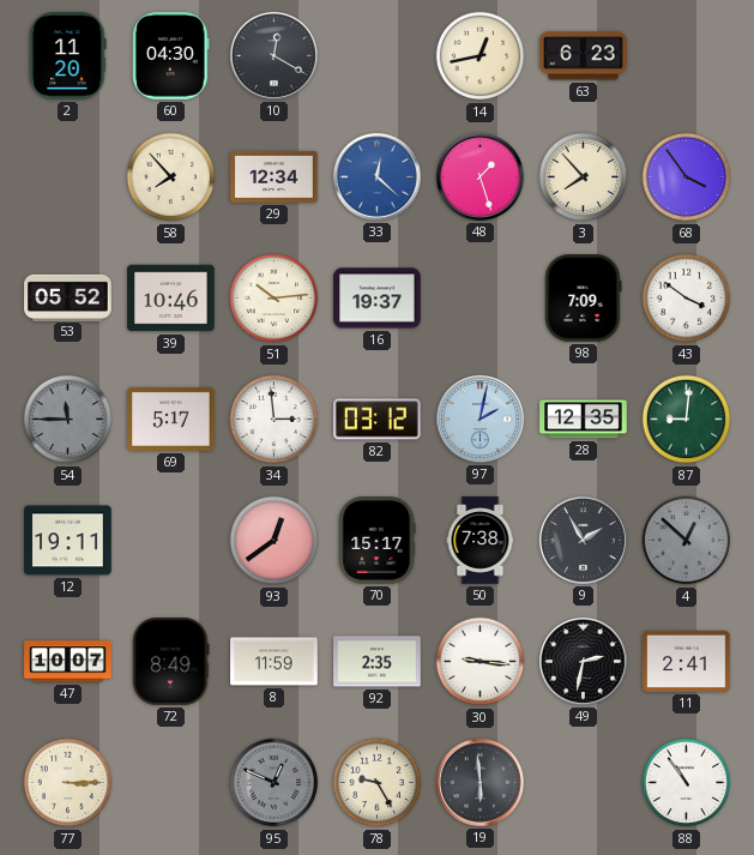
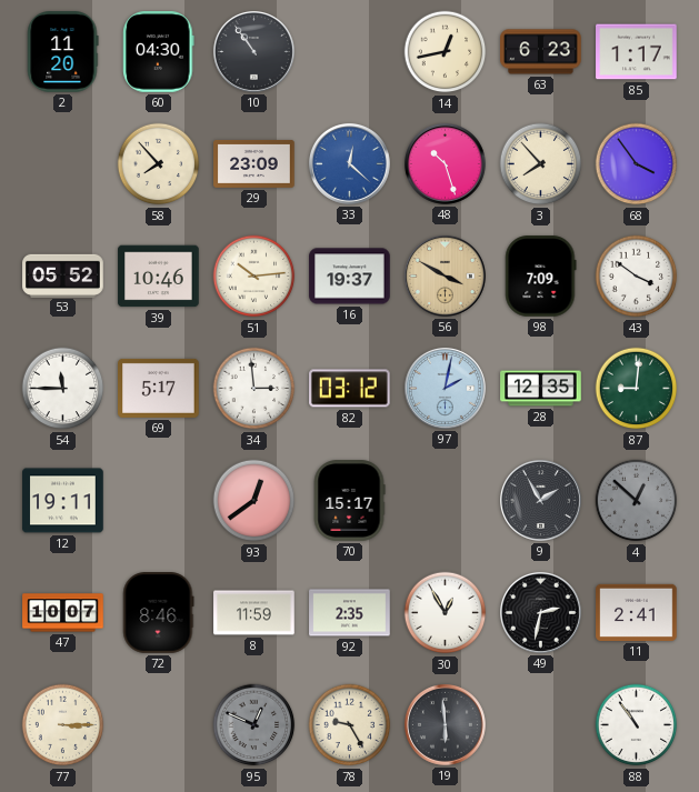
10: 12:20 -> 10:54
85: none -> 1:17
29: 12:34 -> 23:09
48: 1:27 -> 10:27
56: none -> 3:50
54 dial: grey -> white
50: 7:38 -> none
72: 8:49 -> 8:46
30: 9:16 -> 12:55
